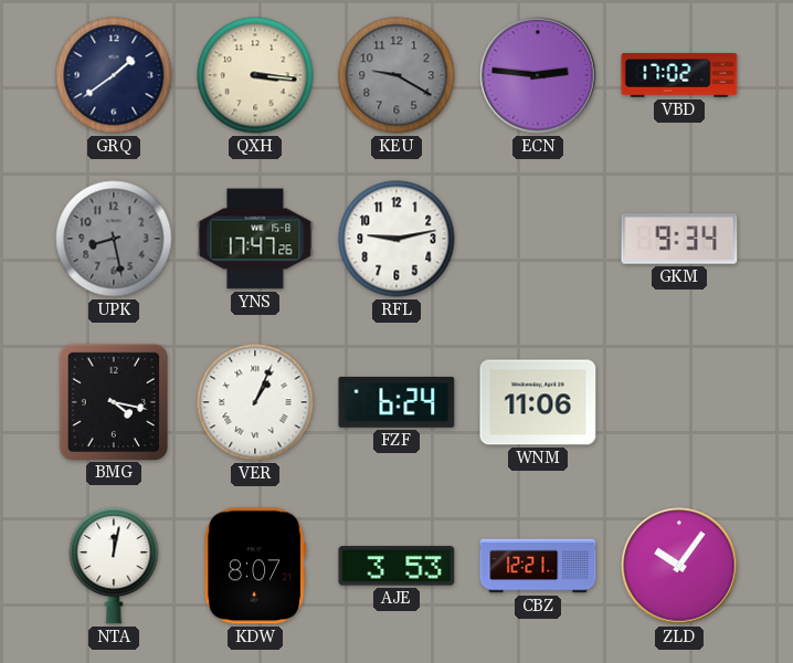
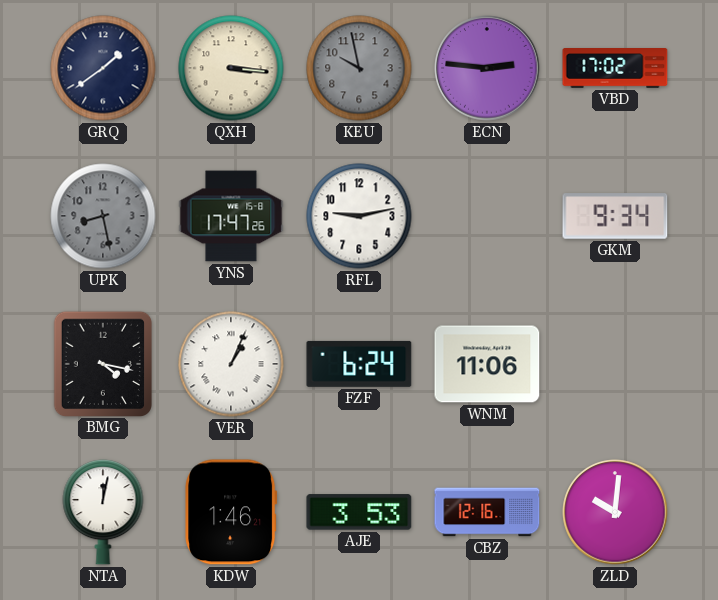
KEU: 9:20 -> 9:58
KDW: 8:07 -> 1:46
CBZ: 12:21 -> 12:16
ZLD: 10:06 -> 10:01
